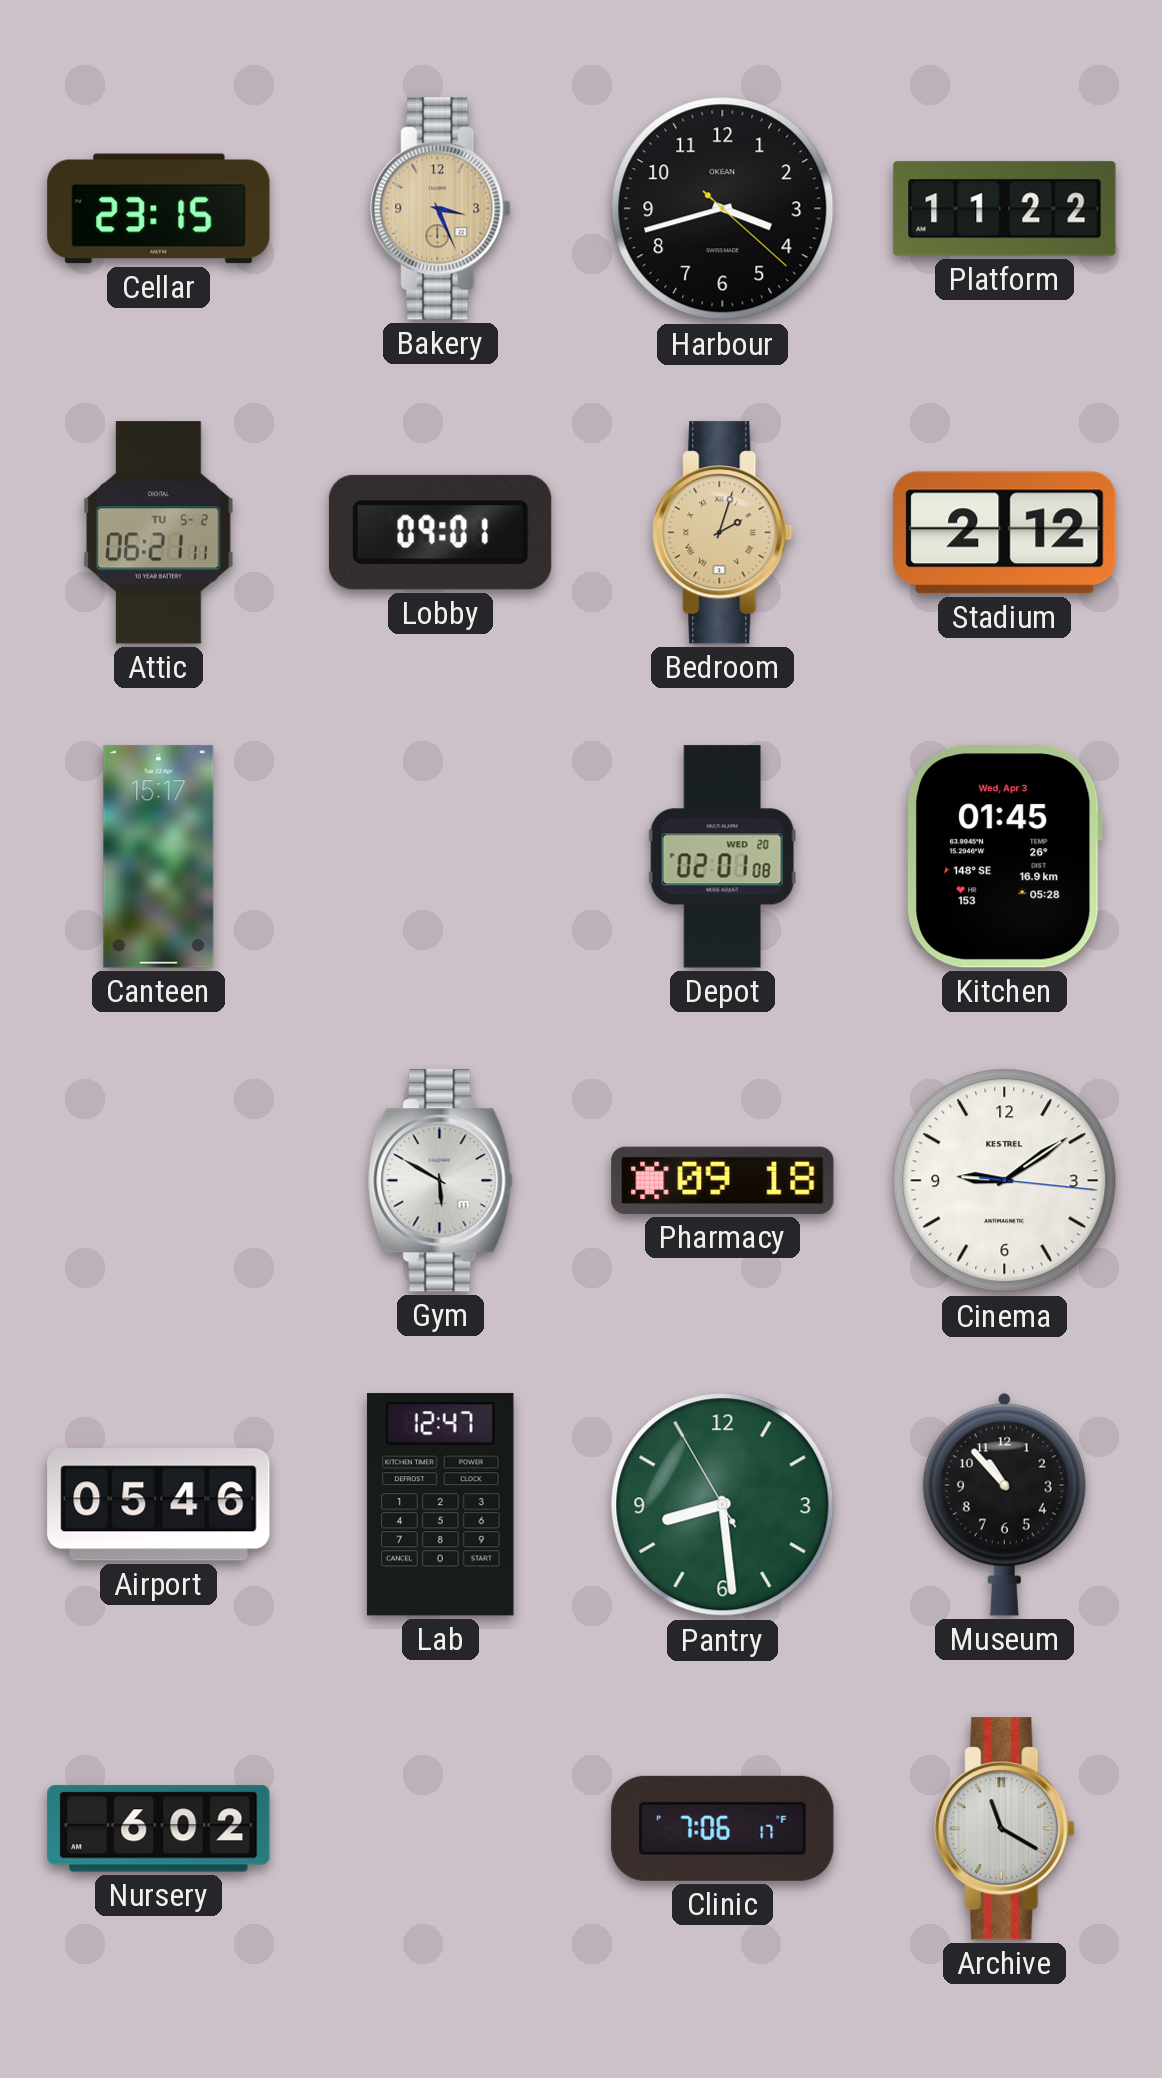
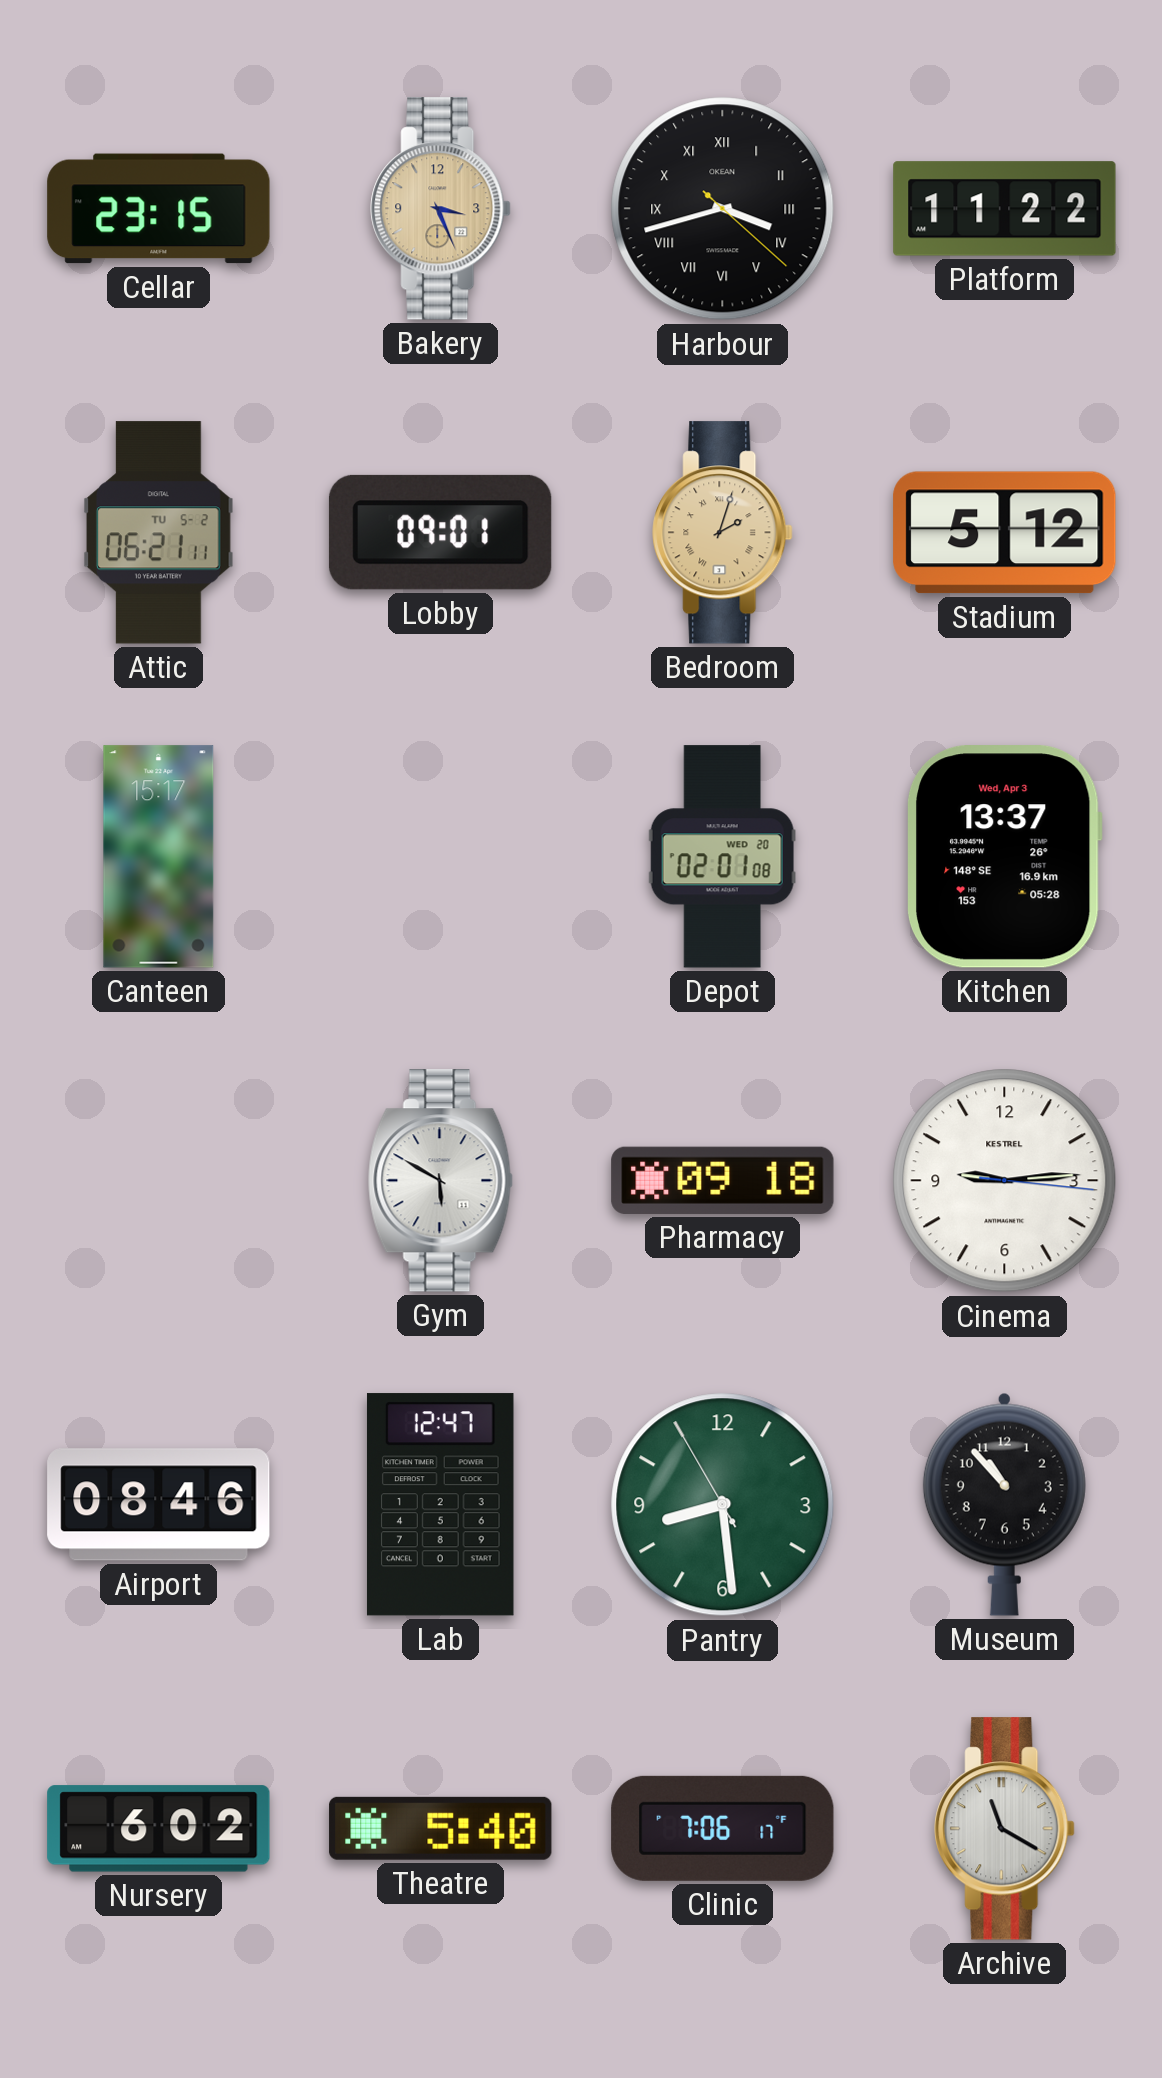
Harbour numerals: Arabic -> Roman
Stadium: 2:12 -> 5:12
Kitchen: 01:45 -> 13:37
Cinema: 9:09 -> 9:14
Airport: 05:46 -> 08:46
Theatre: none -> 5:40
